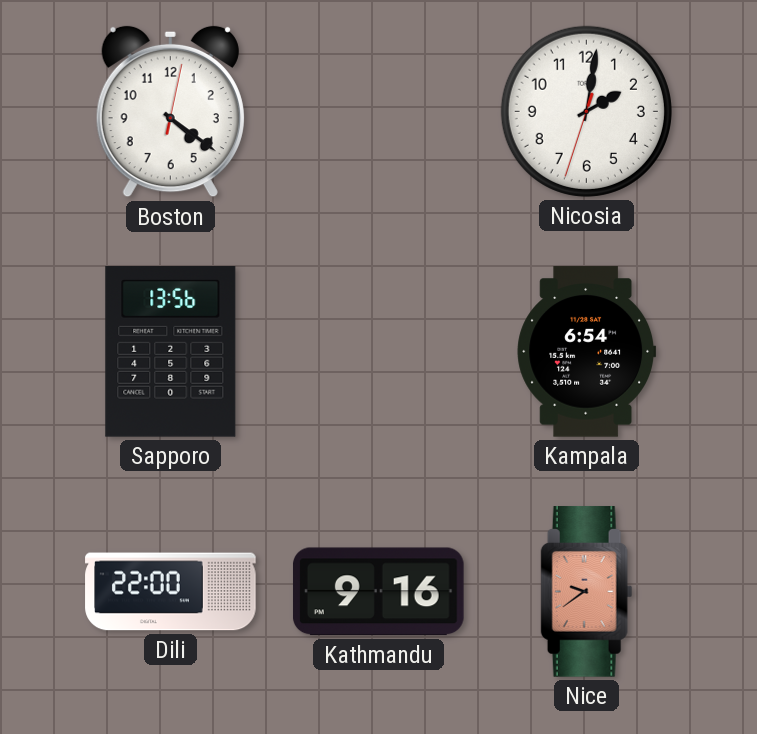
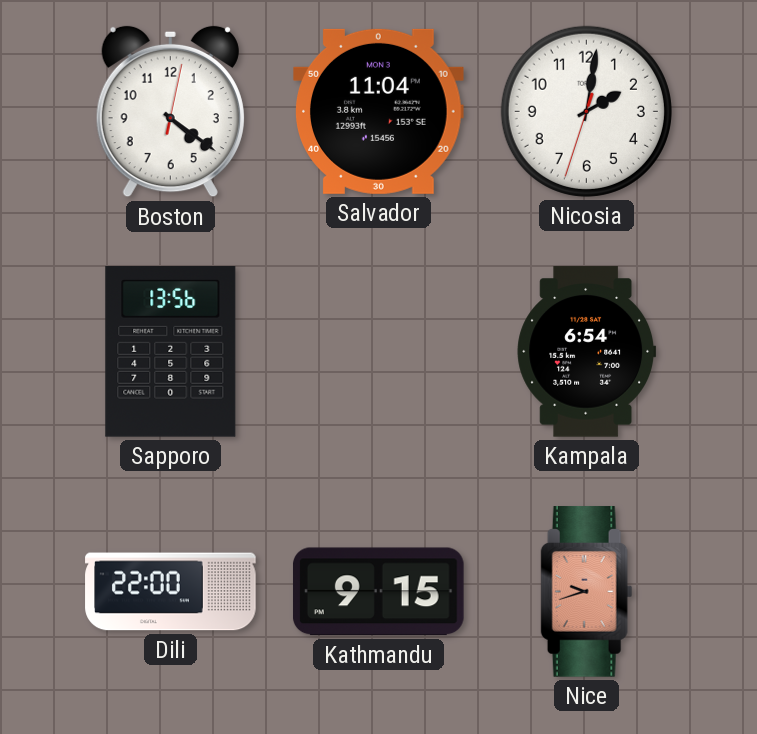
Salvador: none -> 11:04
Kathmandu: 9:16 -> 9:15
Nice: 9:39 -> 9:42
